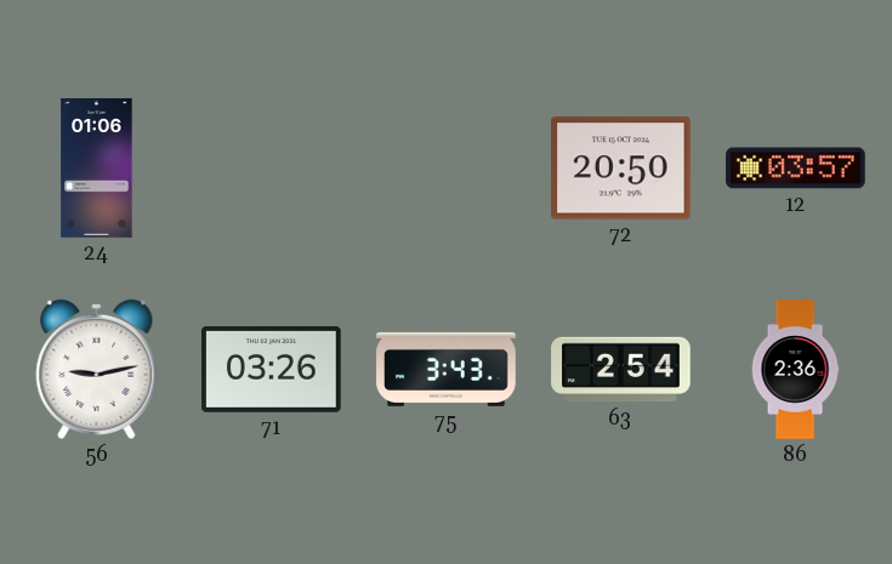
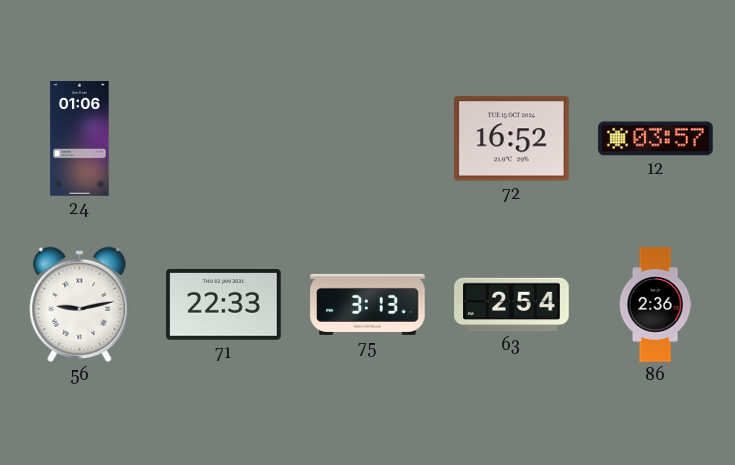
72: 20:50 -> 16:52
71: 03:26 -> 22:33
75: 3:43 -> 3:13
